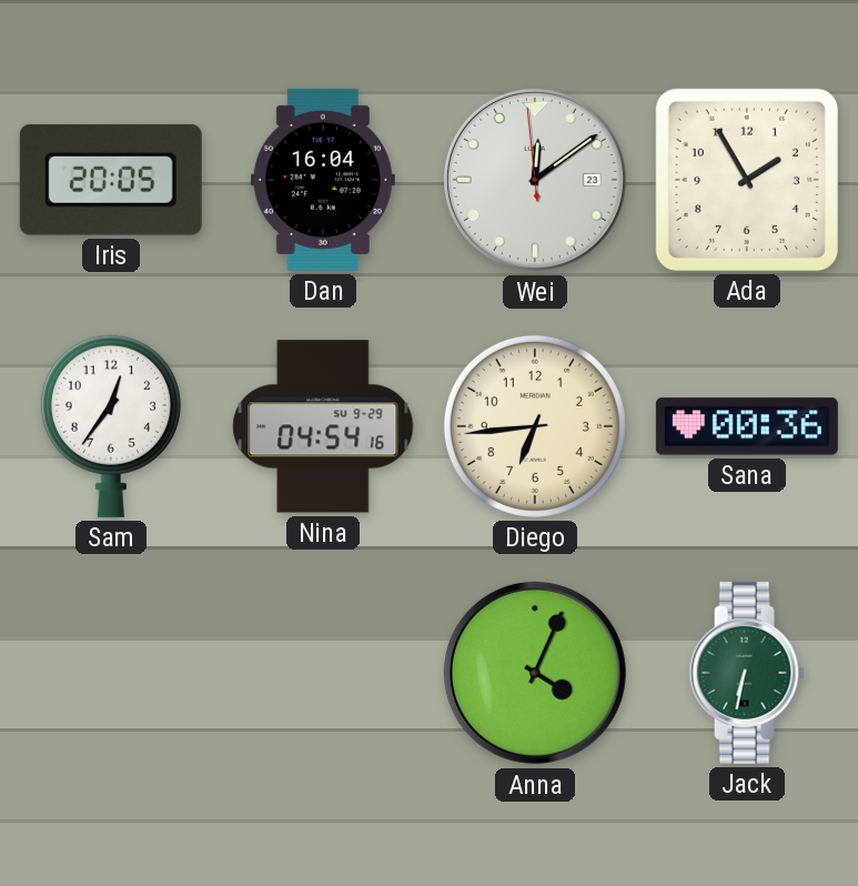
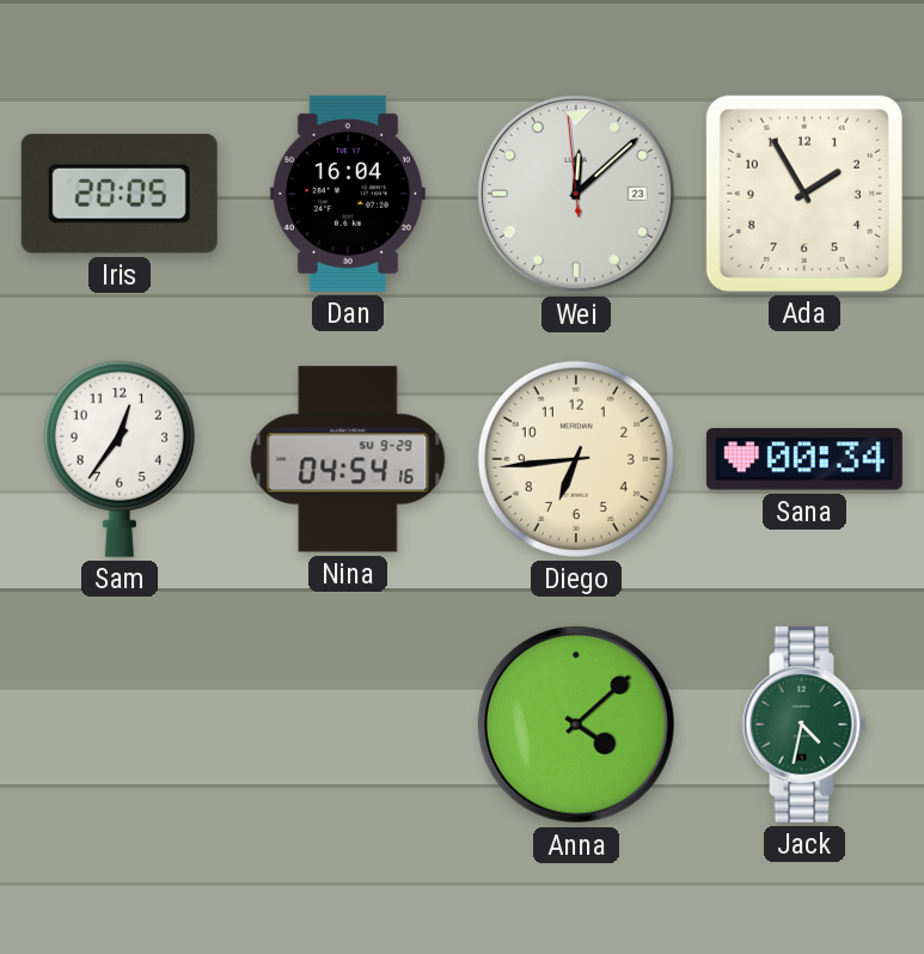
Wei: 12:08 -> 12:07
Sana: 00:36 -> 00:34
Anna: 4:04 -> 4:08
Jack: 6:32 -> 4:32
